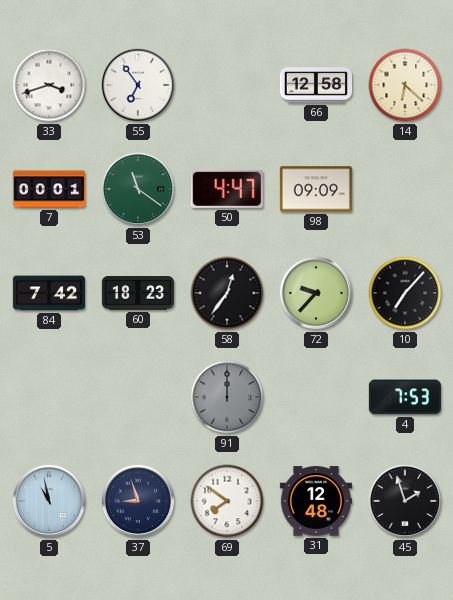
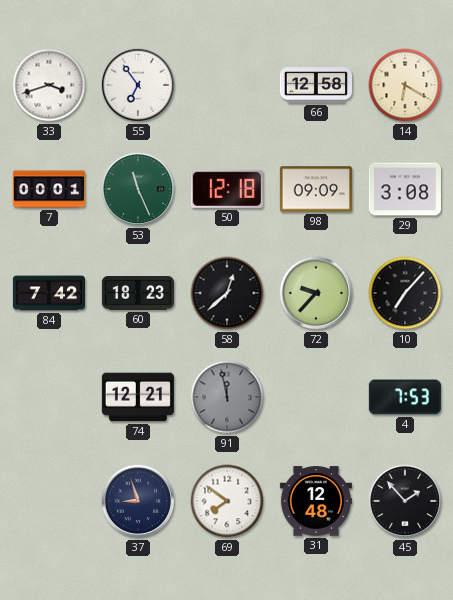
14: 6:22 -> 6:20
53: 11:21 -> 11:26
50: 4:47 -> 12:18
29: none -> 3:08
58: 12:36 -> 12:38
74: none -> 12:21
91: 12:00 -> 11:58
5: 10:58 -> none
45: 1:57 -> 1:53
